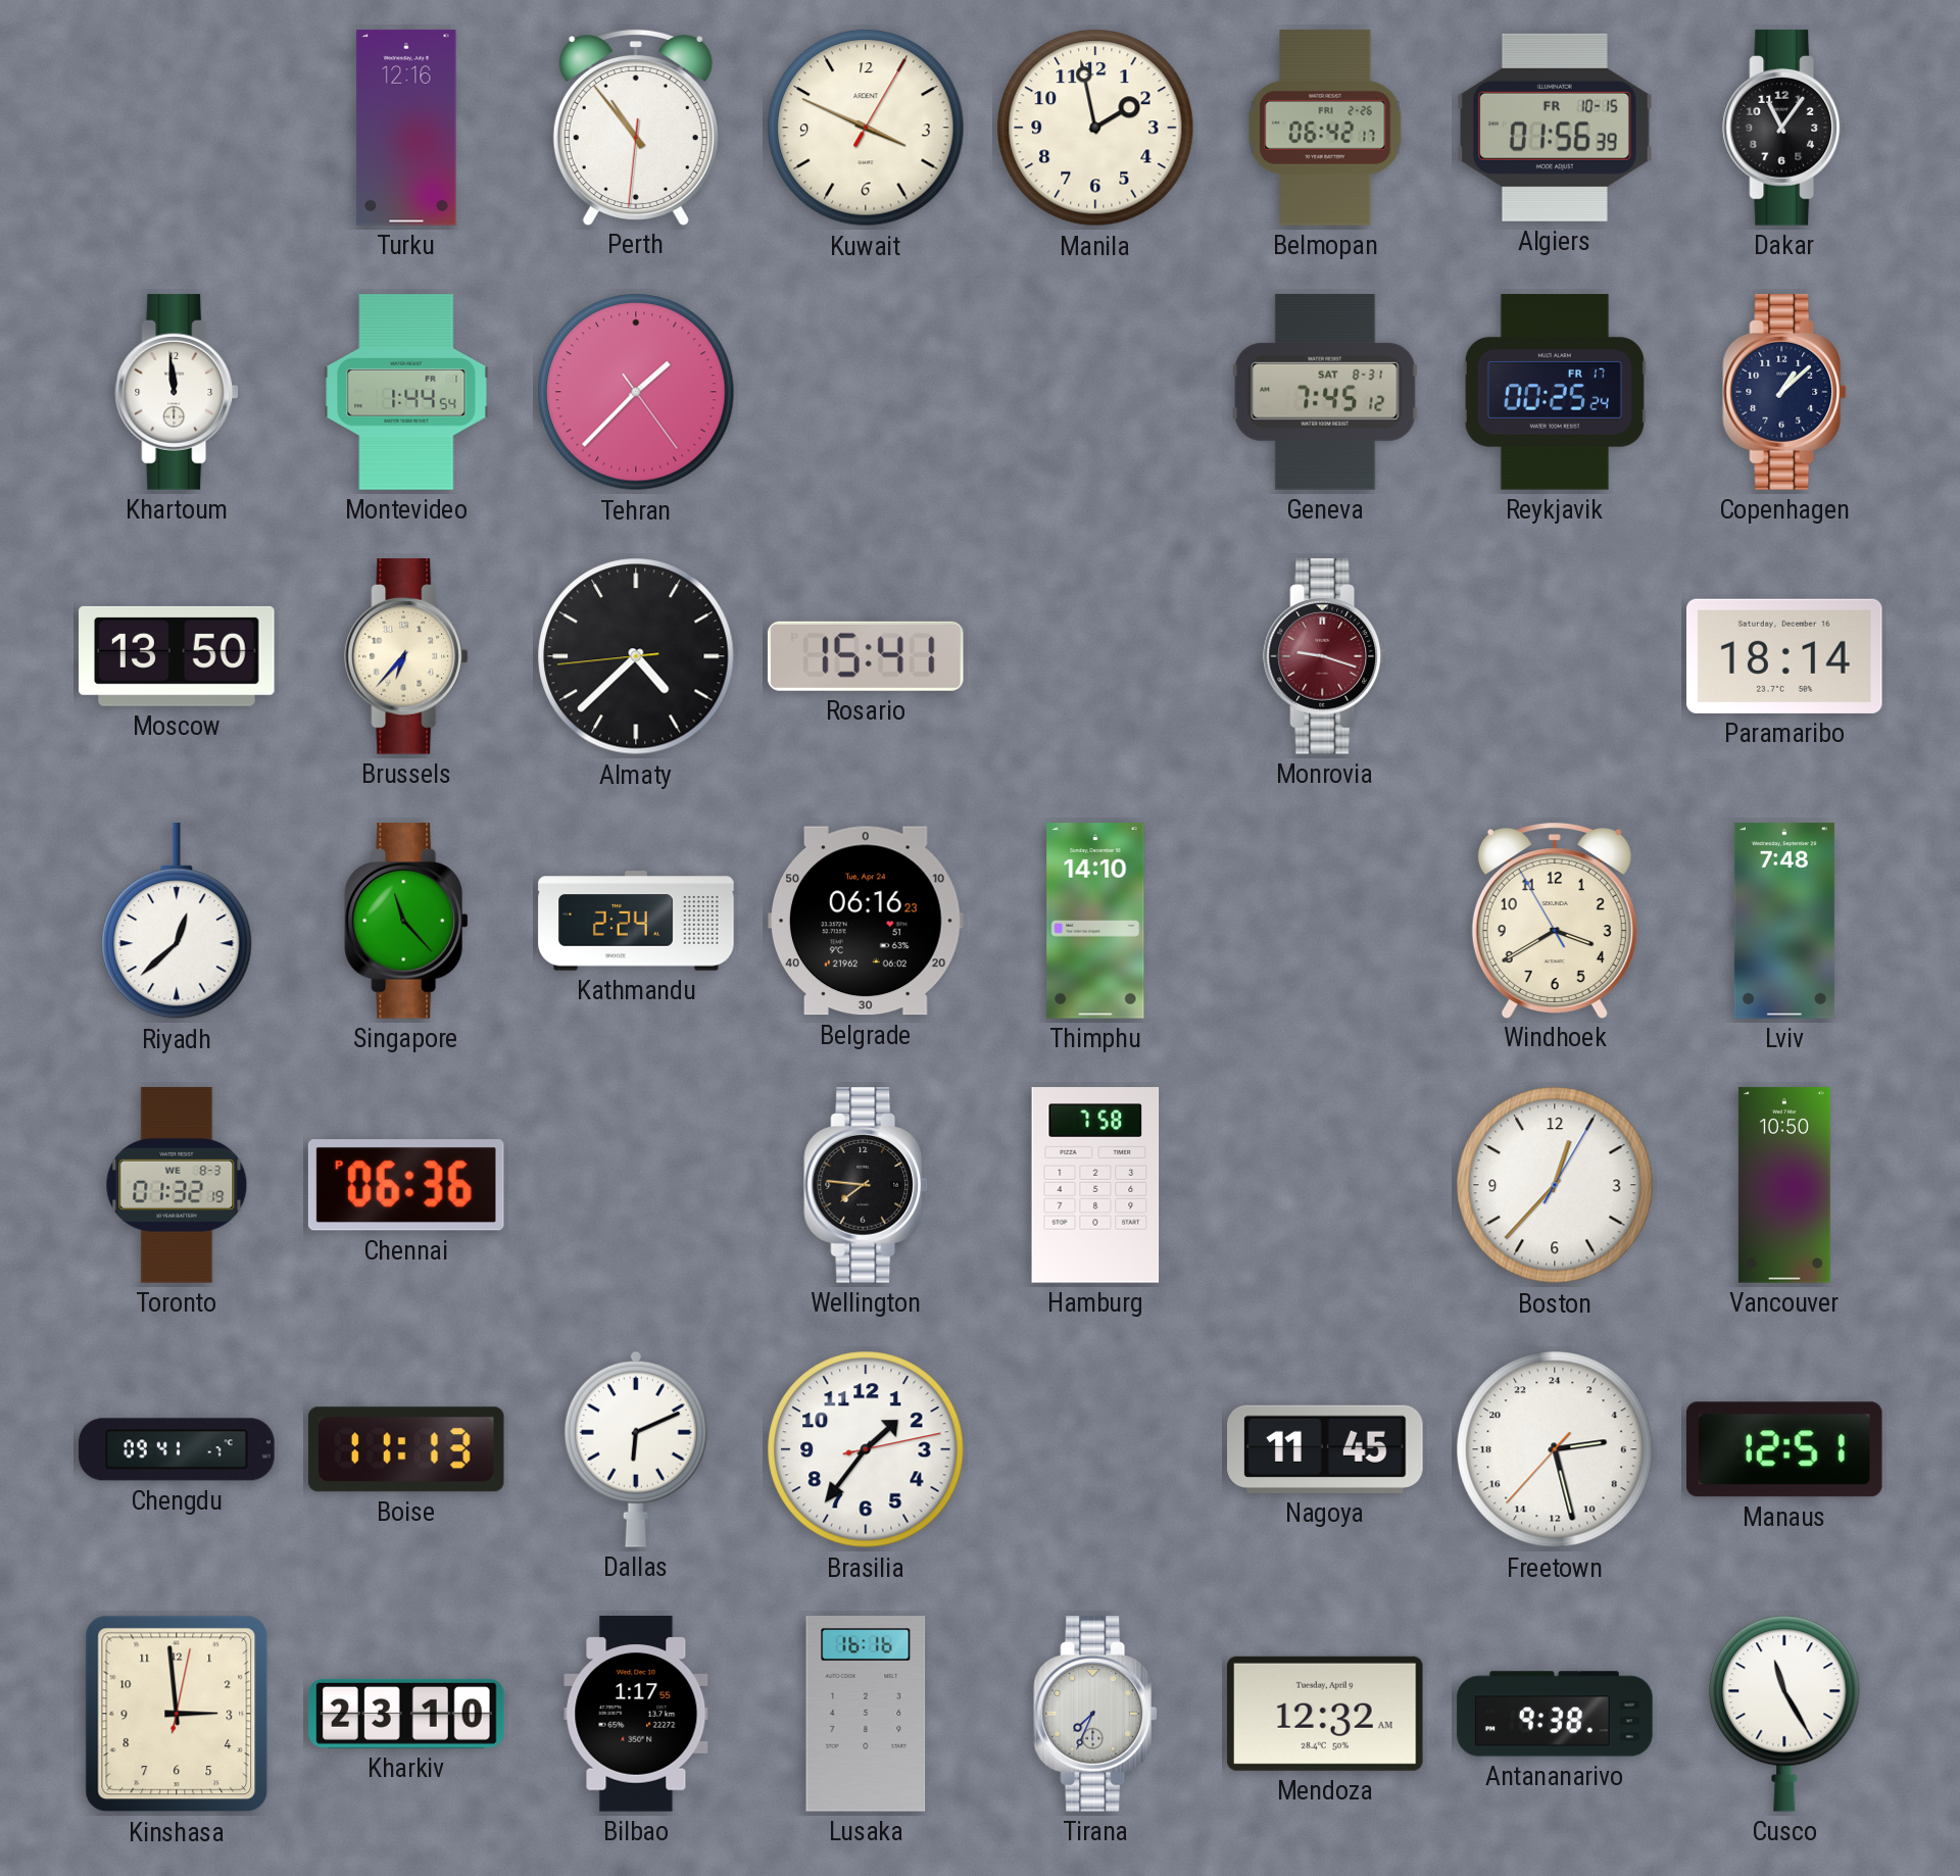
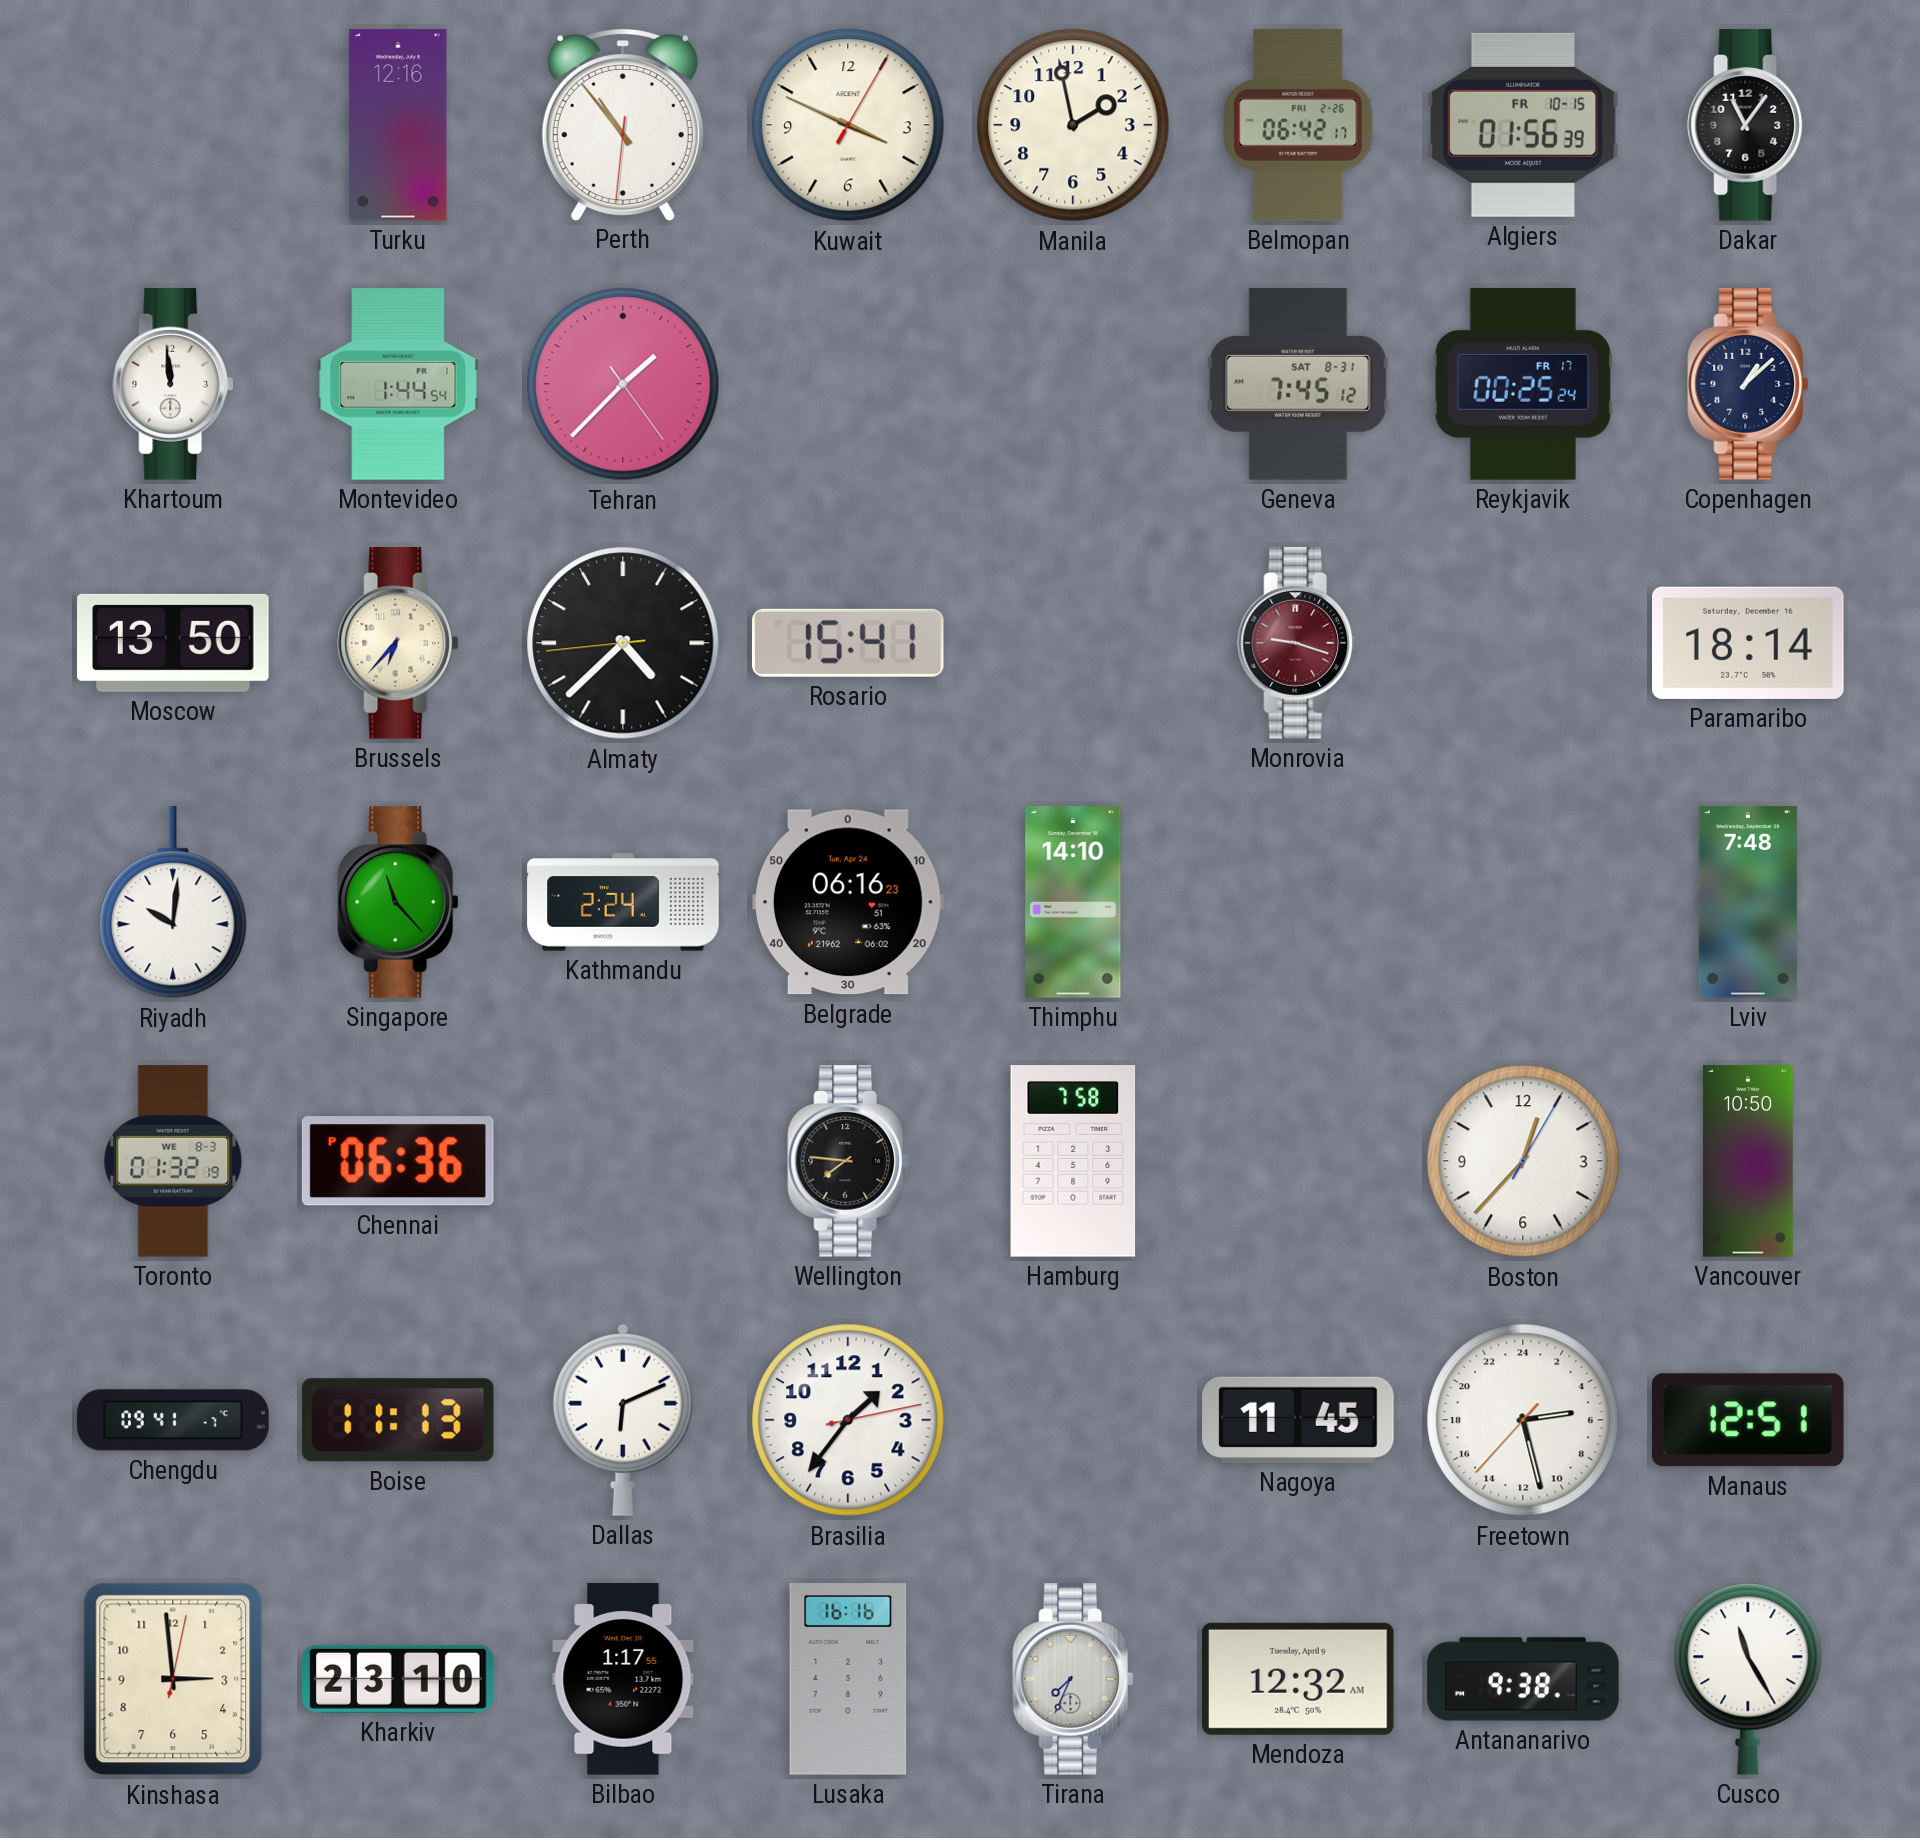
Riyadh: 12:38 -> 10:01
Windhoek: 3:39 -> none
